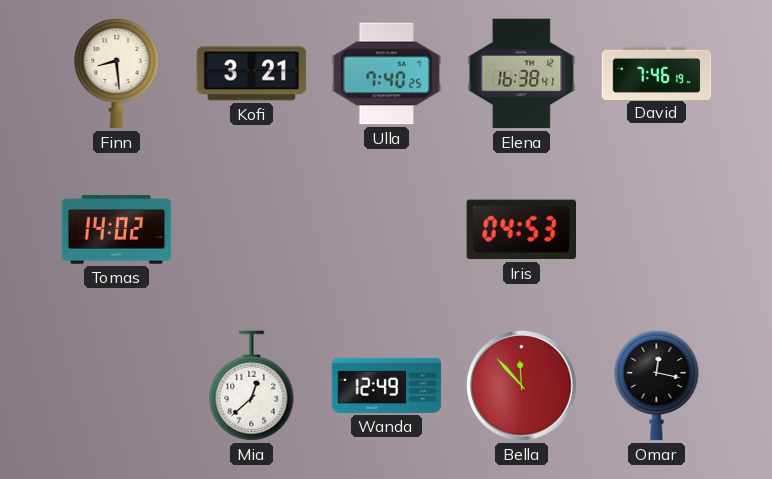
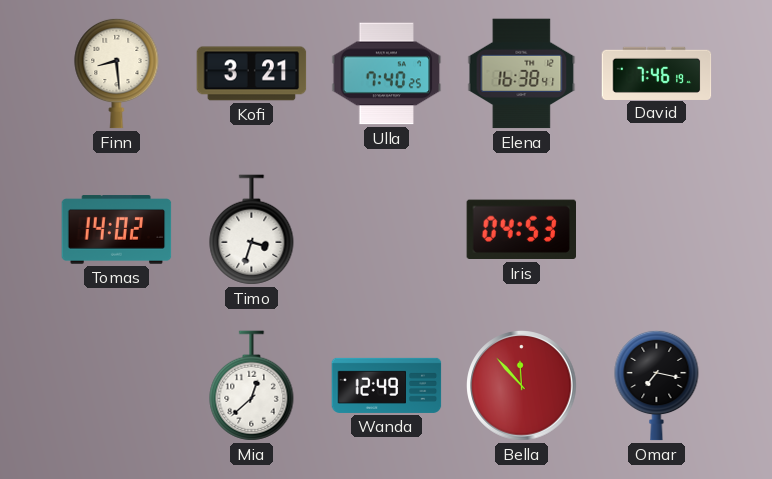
Timo: none -> 3:33
Omar: 12:17 -> 7:17
